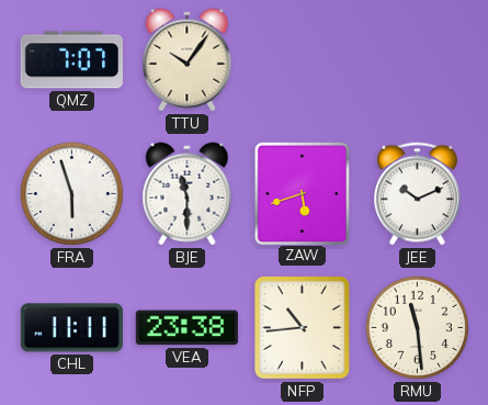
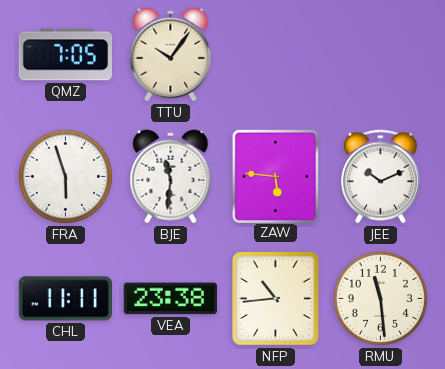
QMZ: 7:07 -> 7:05
BJE: 11:30 -> 11:31
ZAW: 5:42 -> 5:46
